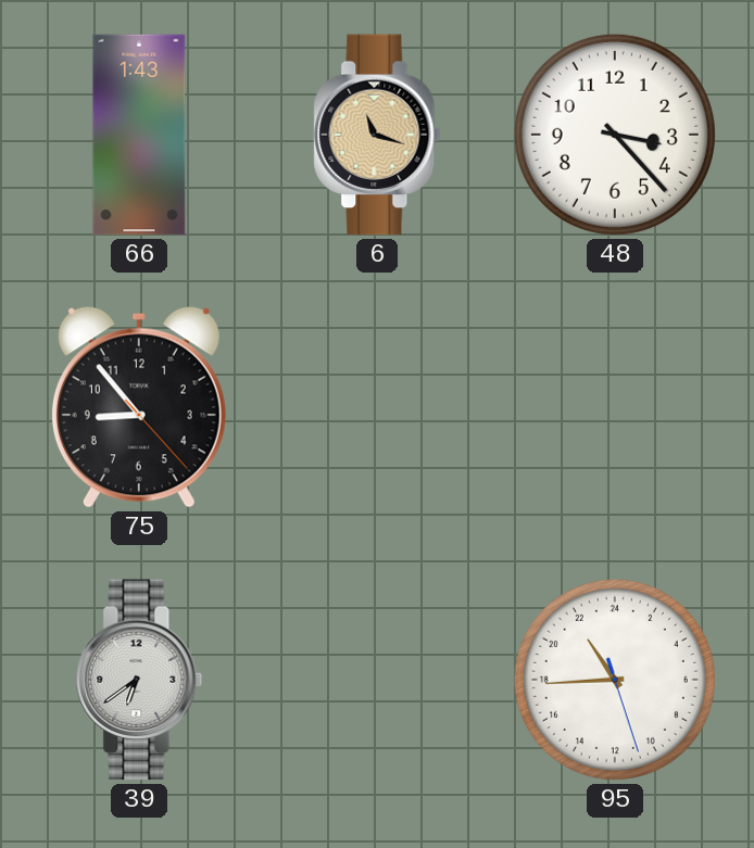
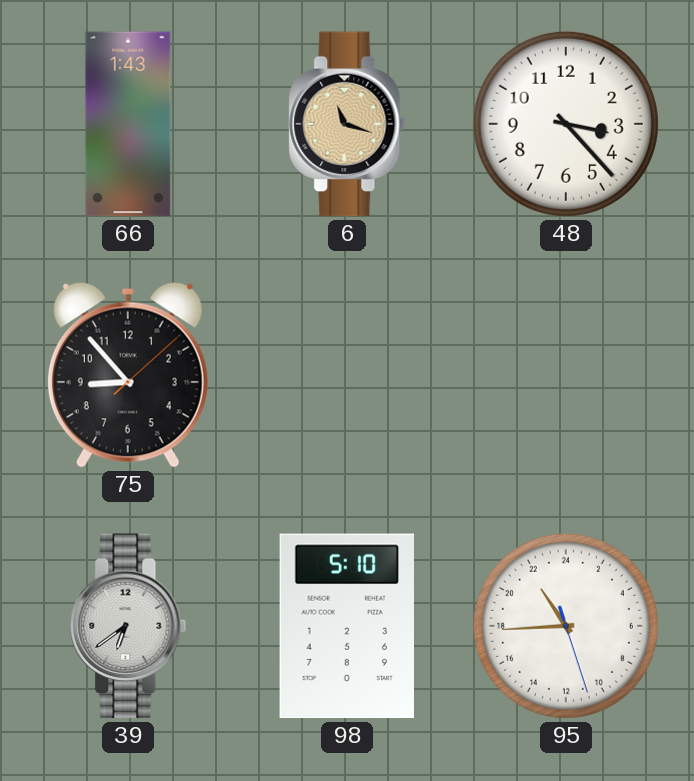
75: 8:53:23 -> 8:53:08
98: none -> 5:10
